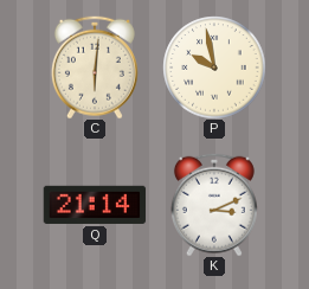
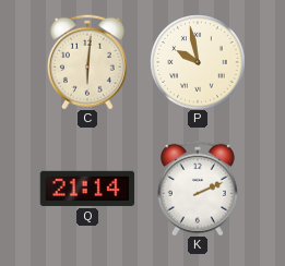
K: 3:11 -> 2:11
